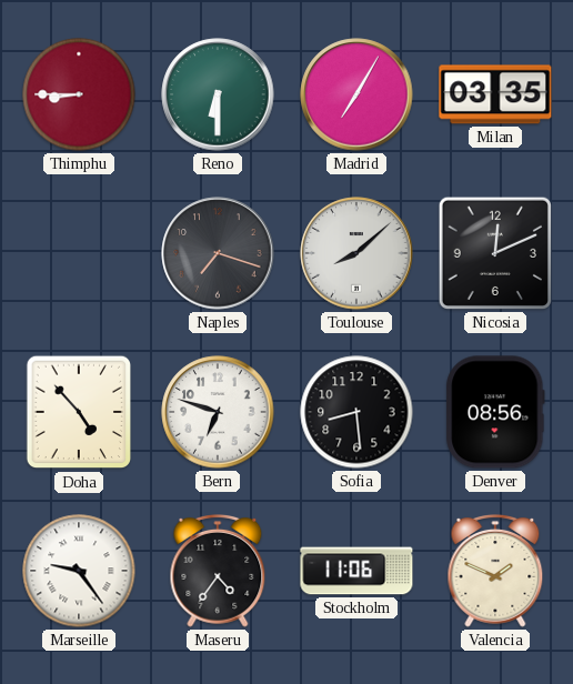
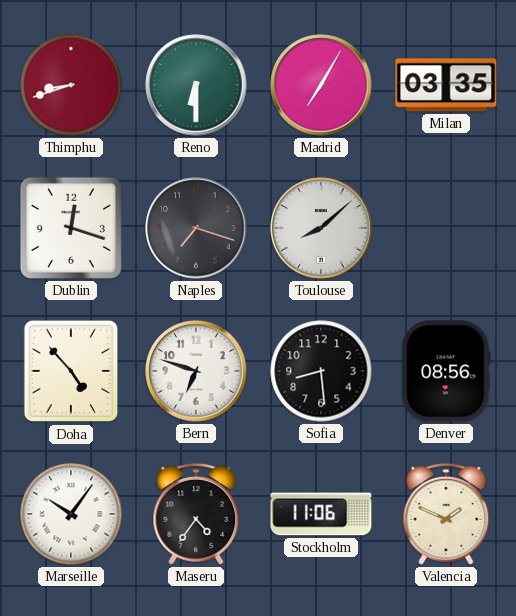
Thimphu: 8:45 -> 8:42
Dublin: none -> 12:18
Nicosia: 12:11 -> none
Marseille: 9:24 -> 10:06
